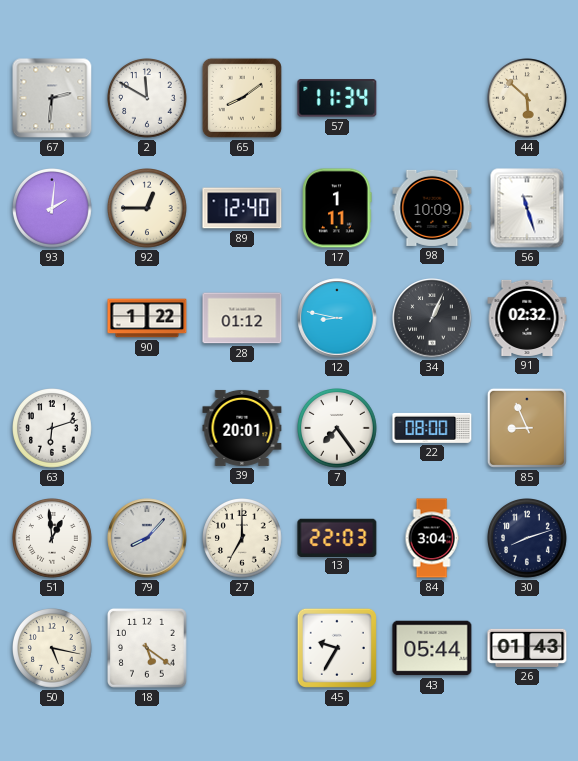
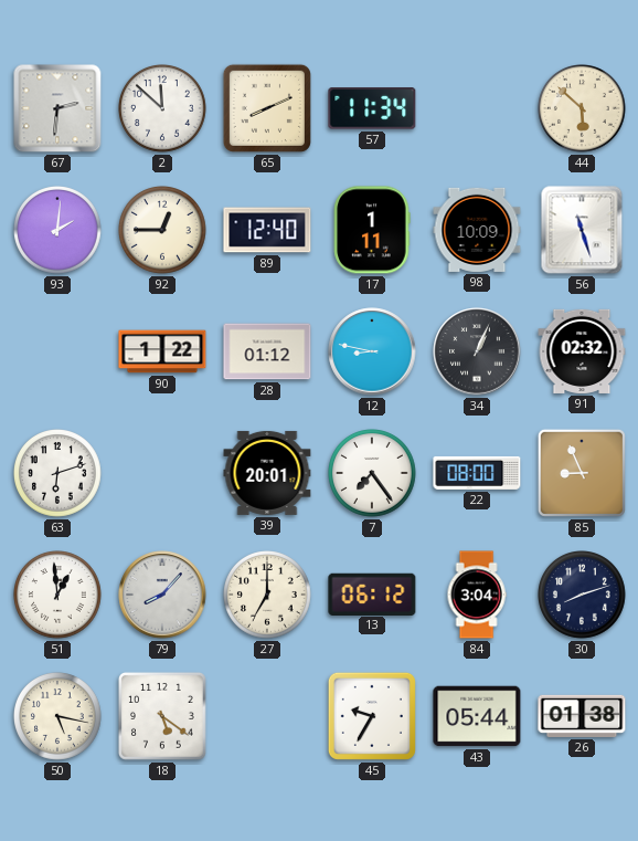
2: 11:50 -> 11:52
65: 8:09 -> 8:11
13: 22:03 -> 06:12
26: 01:43 -> 01:38
